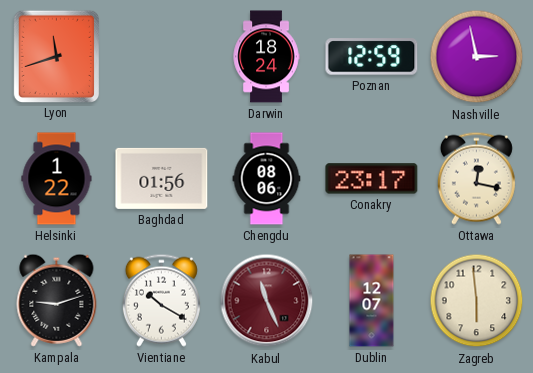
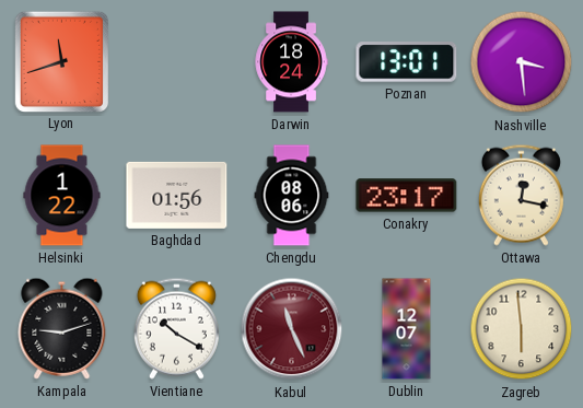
Poznan: 12:59 -> 13:01
Nashville: 2:58 -> 3:29
